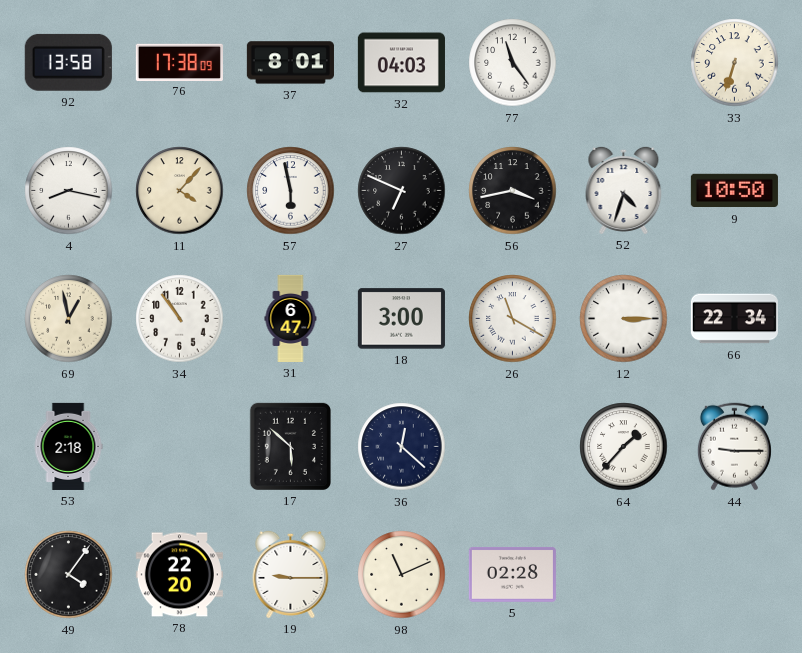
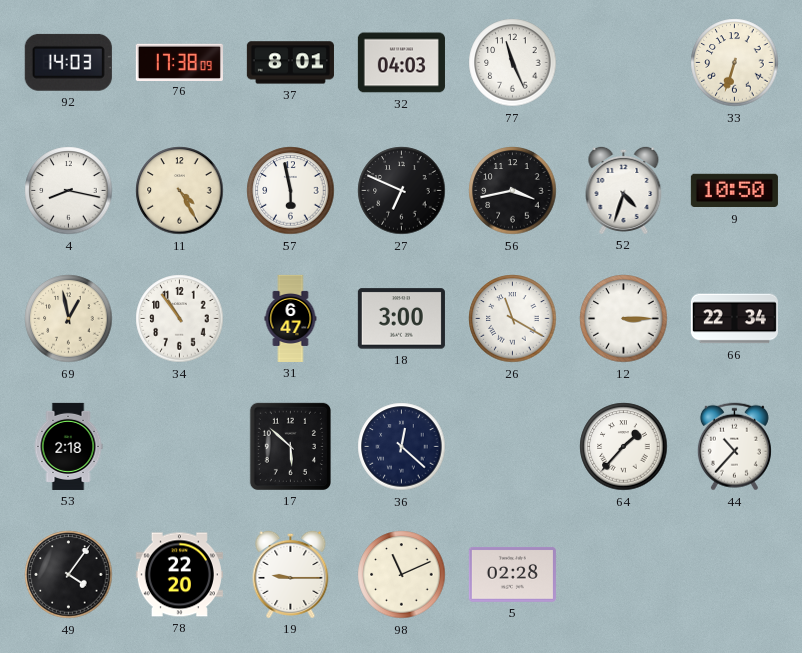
92: 13:58 -> 14:03
77: 11:24 -> 11:26
11: 4:07 -> 4:25
44: 9:15 -> 10:37
